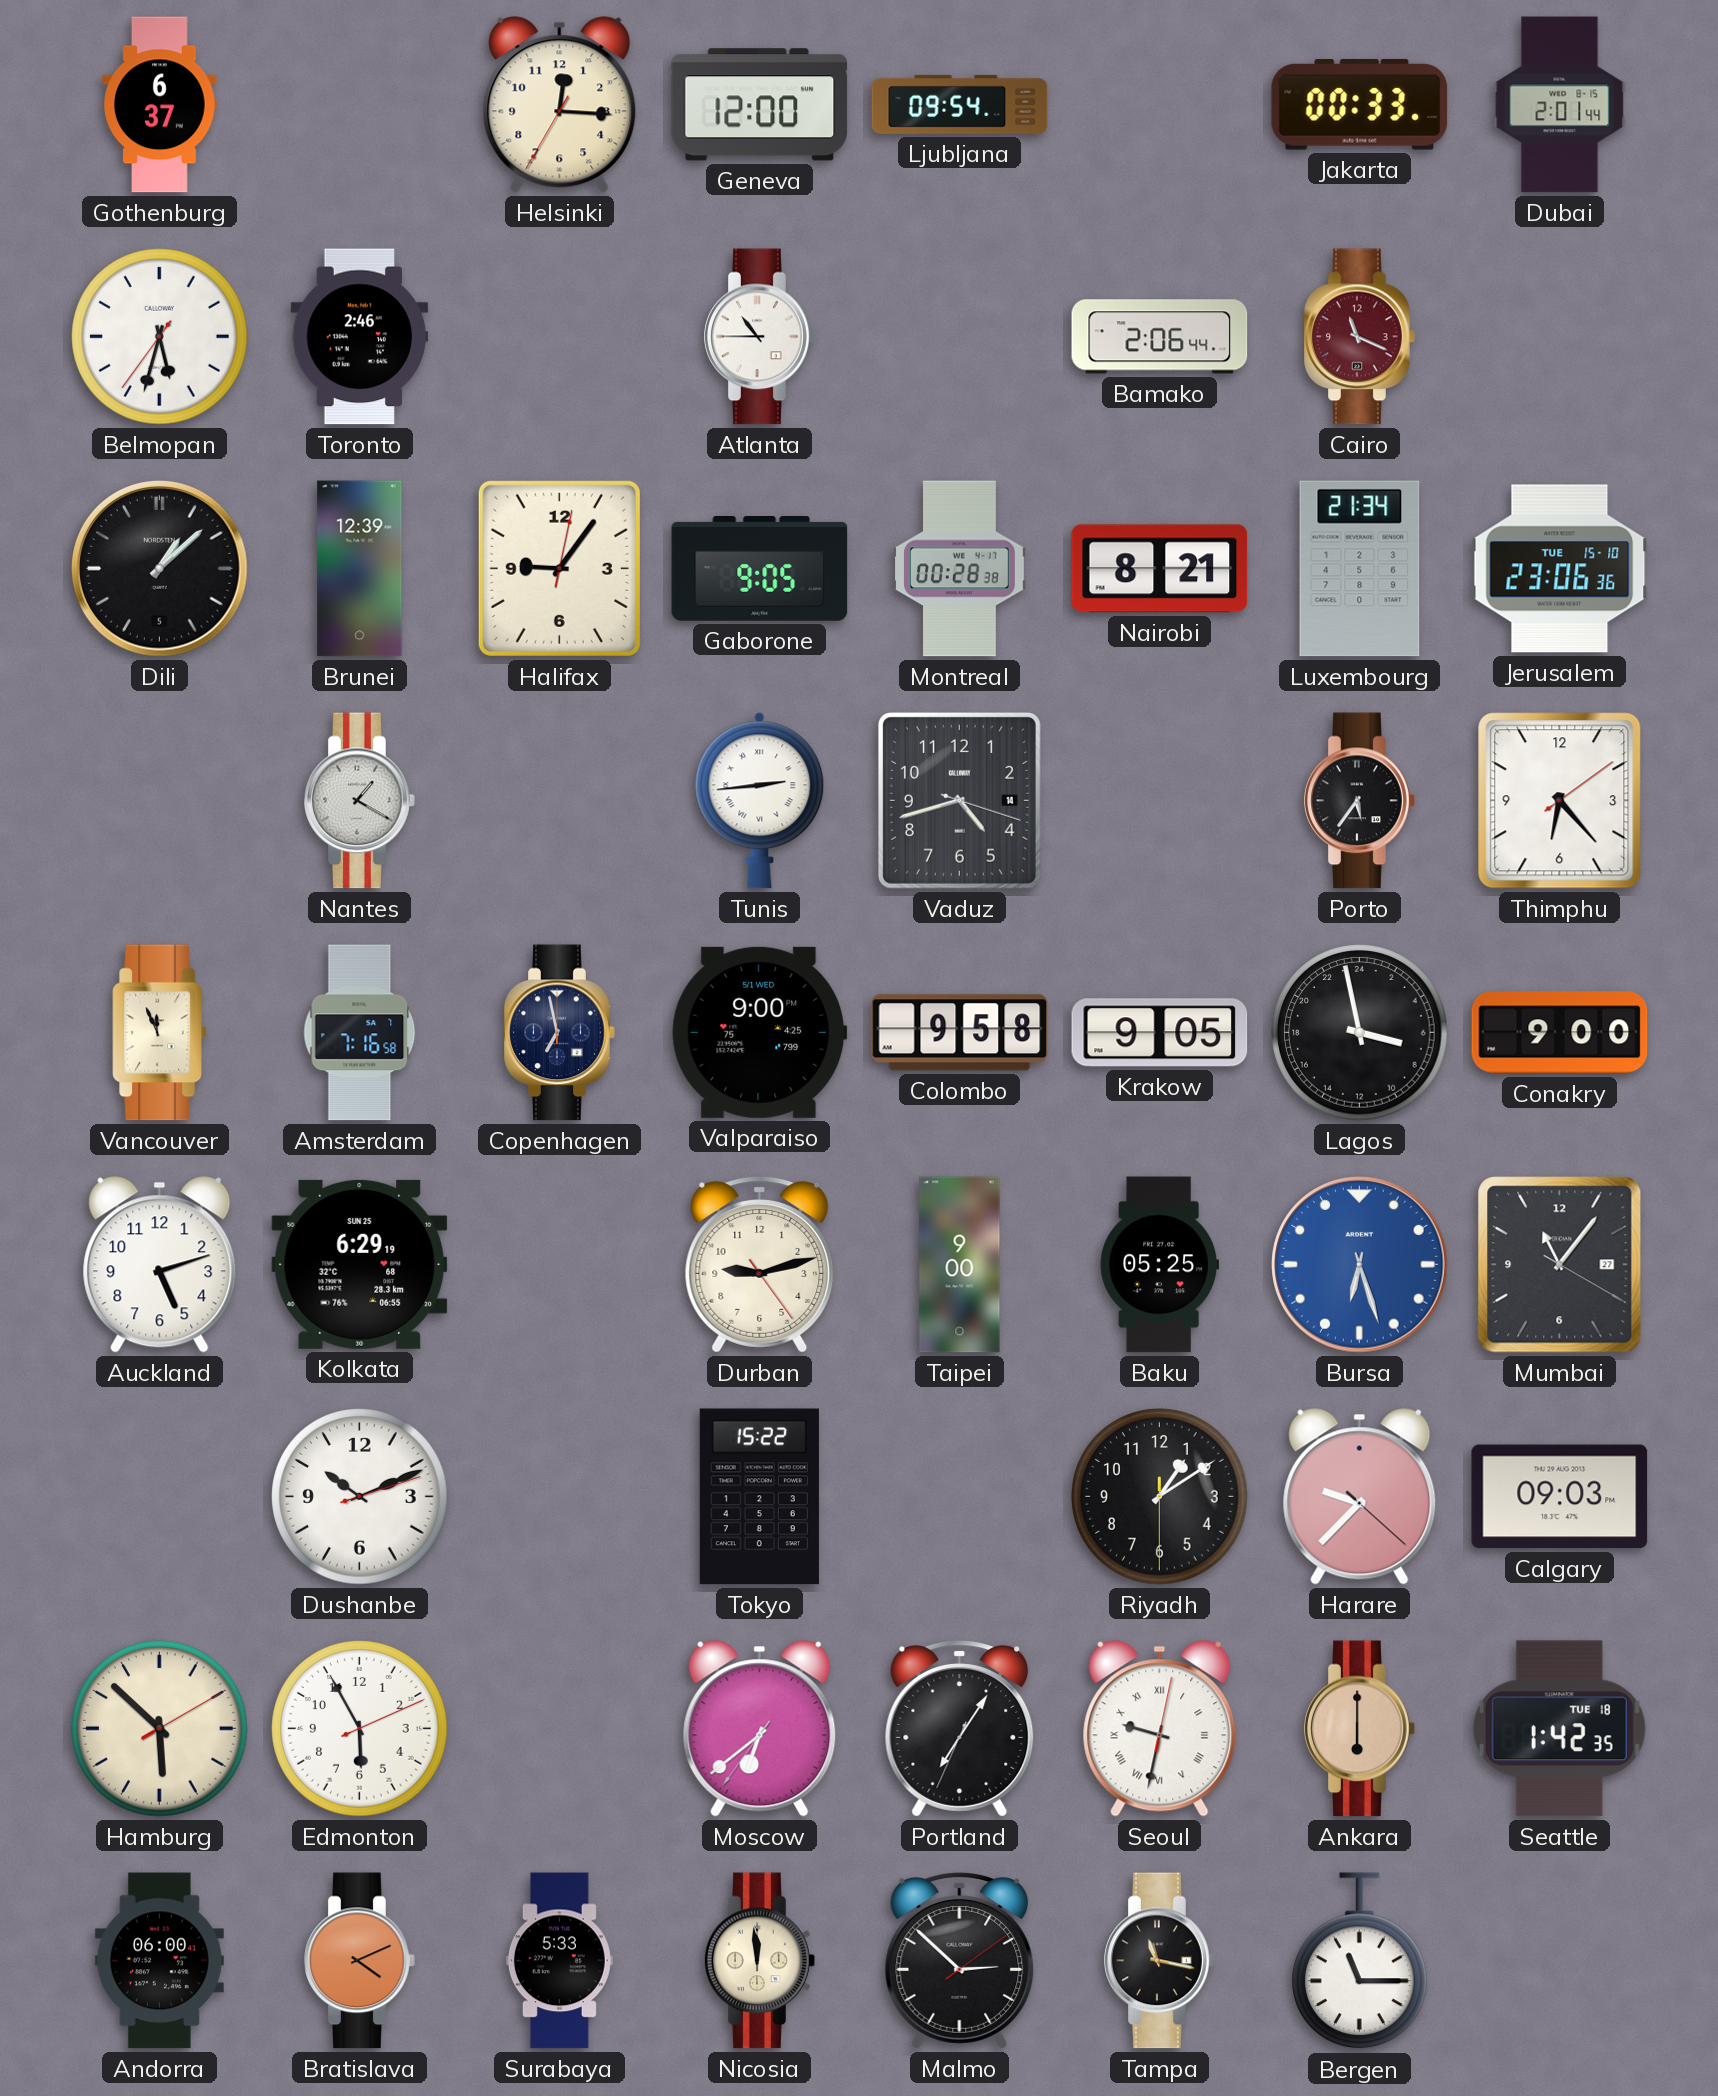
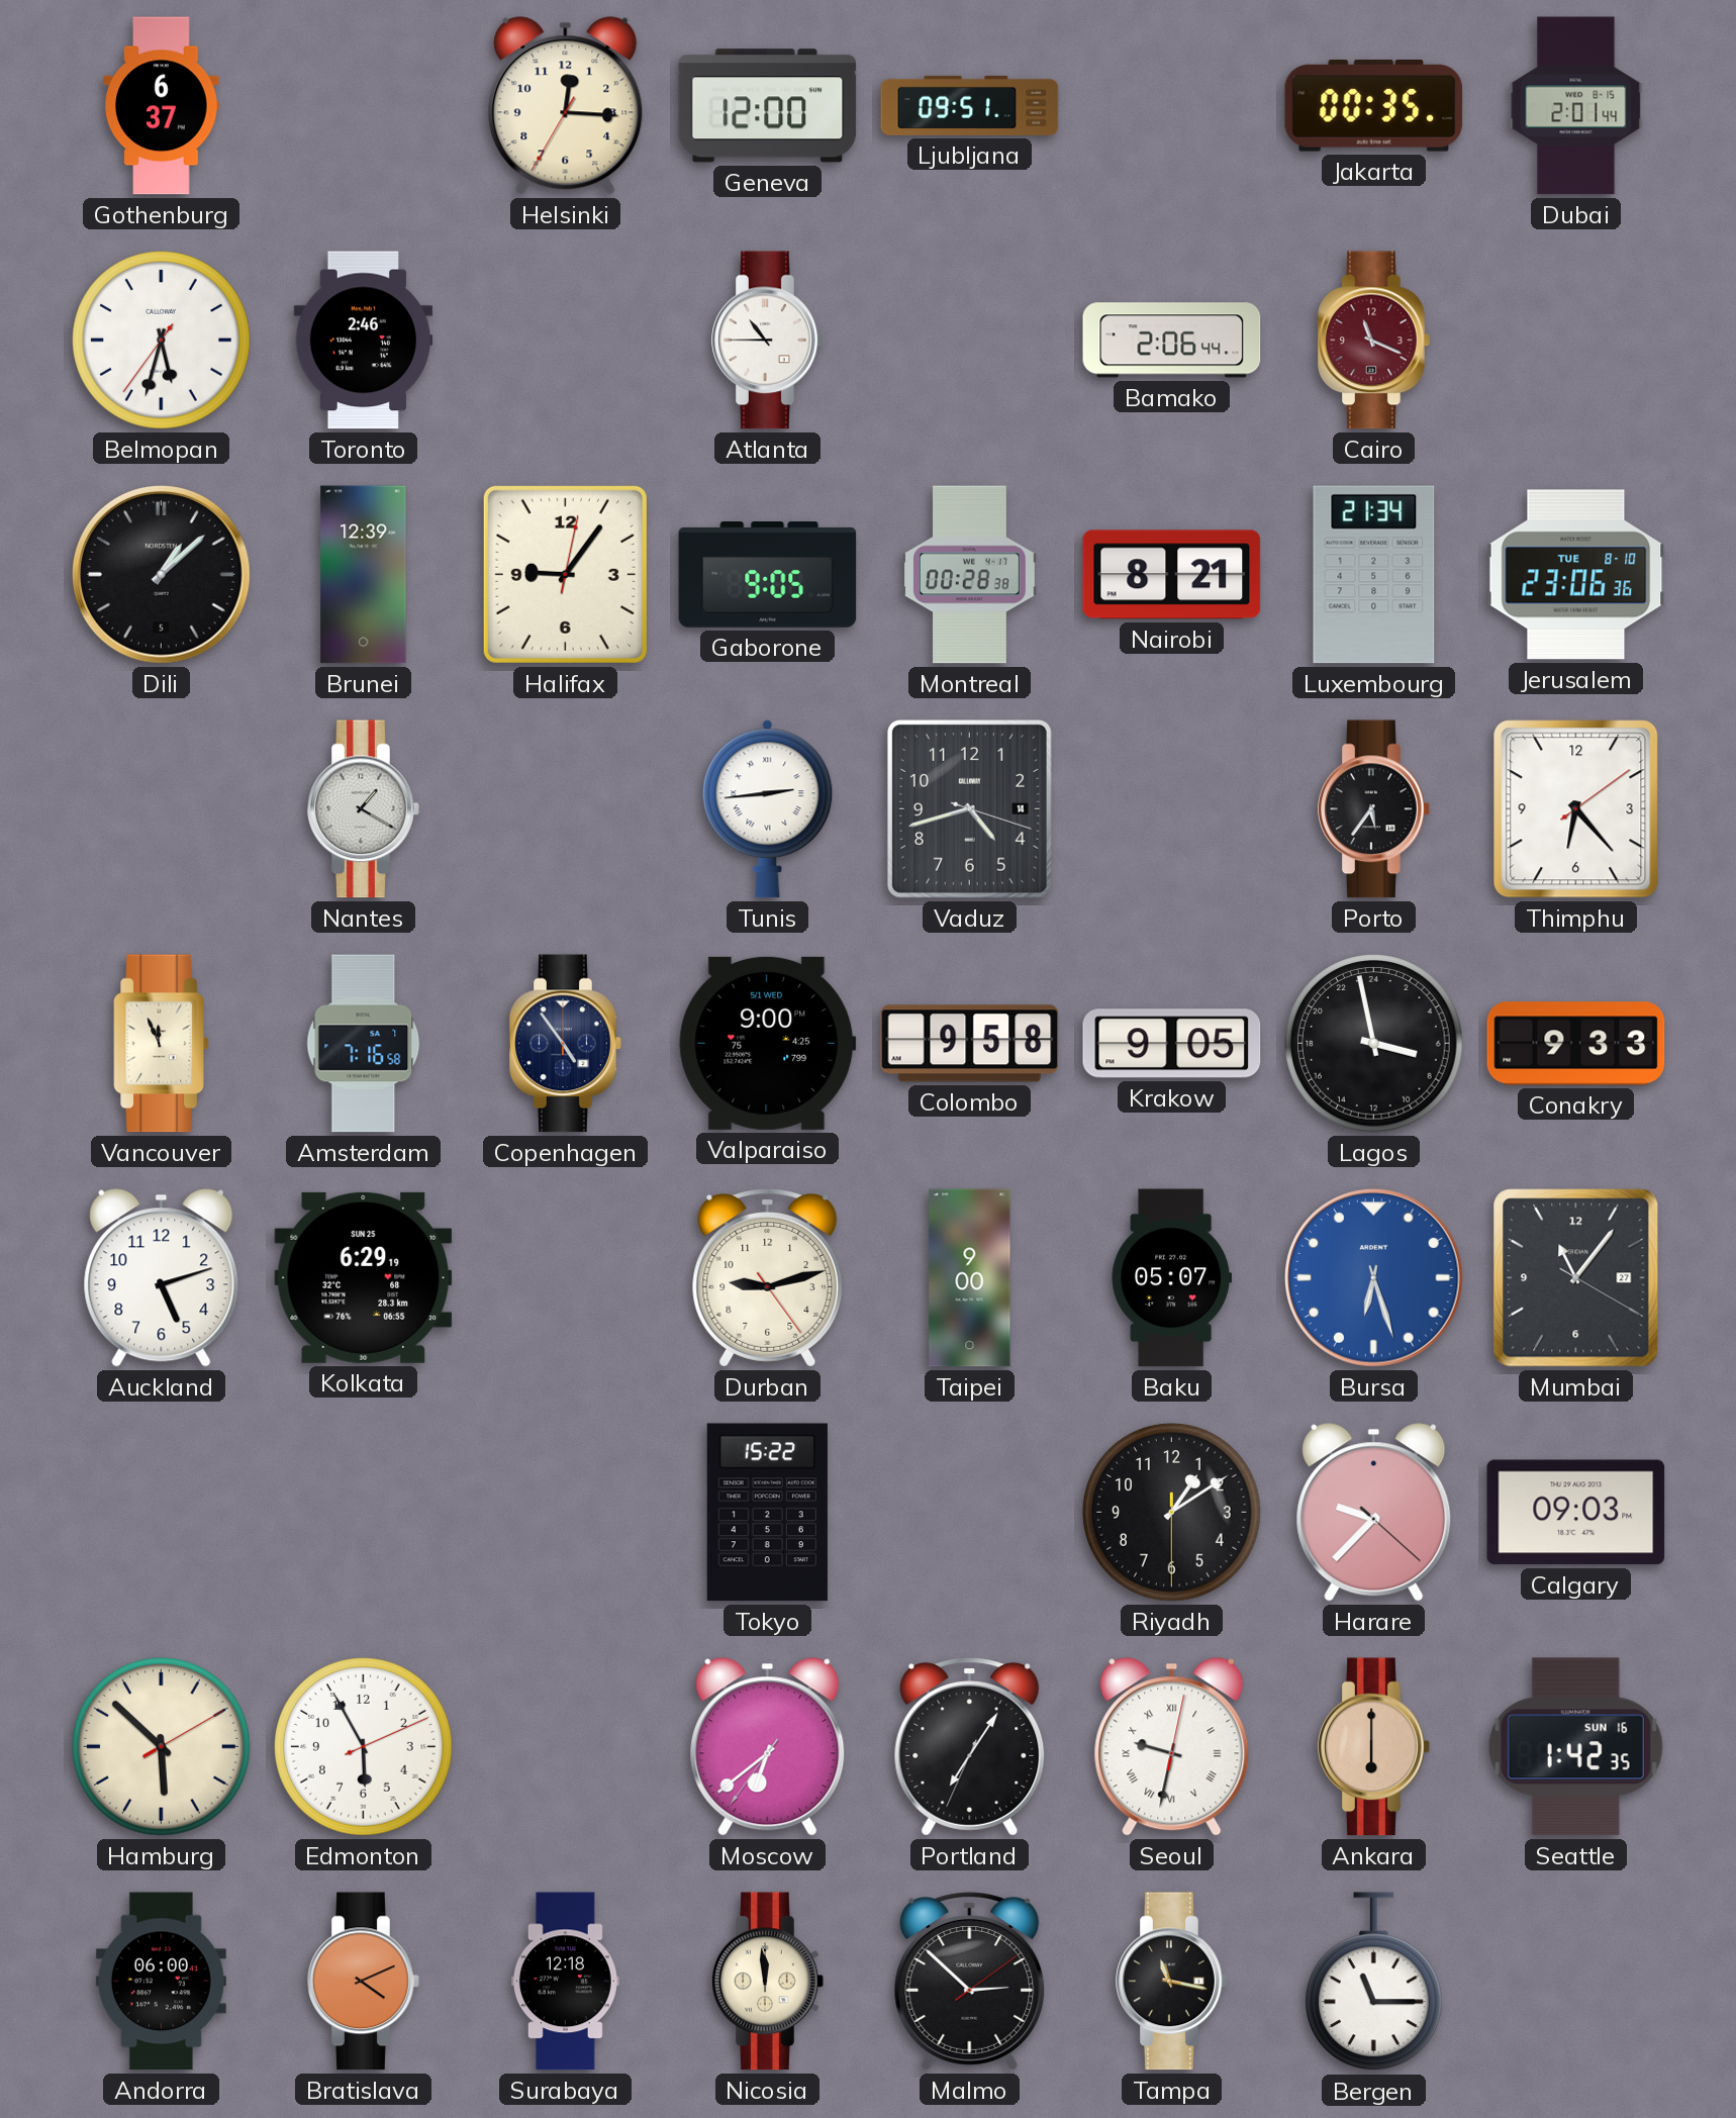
Ljubljana: 09:54 -> 09:51
Jakarta: 00:33 -> 00:35
Jerusalem date: TUE 15-10 -> TUE 8-10
Copenhagen: 6:58 -> 4:54
Conakry: 9:00 -> 9:33
Baku: 05:25 -> 05:07
Dushanbe: 10:11 -> none
Seattle date: TUE 18 -> SUN 16
Surabaya: 5:33 -> 12:18
